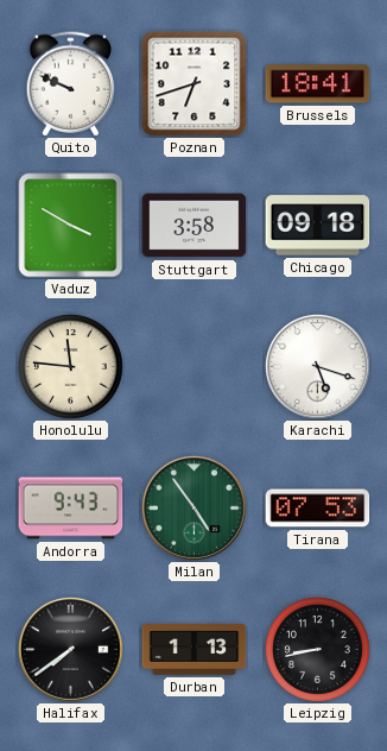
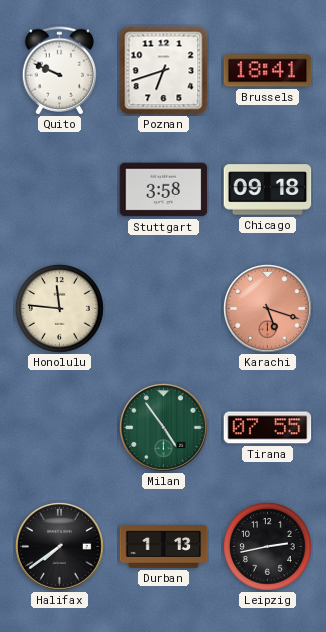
Vaduz: 3:50 -> none
Karachi dial: white -> salmon
Andorra: 9:43 -> none
Tirana: 07:53 -> 07:55
Leipzig: 8:43 -> 2:43
